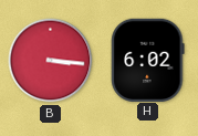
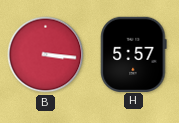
H: 6:02 -> 5:57
